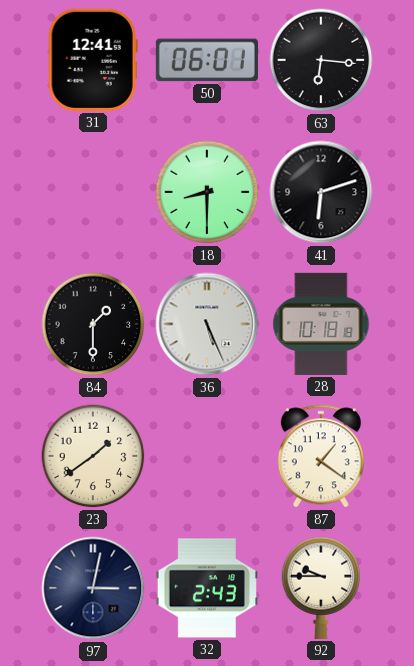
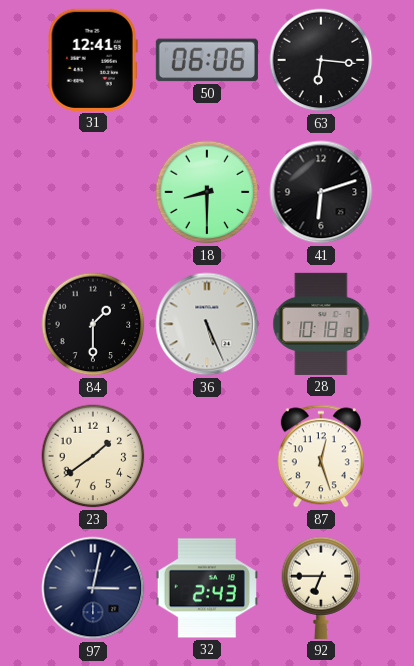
50: 06:01 -> 06:06
87: 1:21 -> 12:27
92: 9:45 -> 6:45
